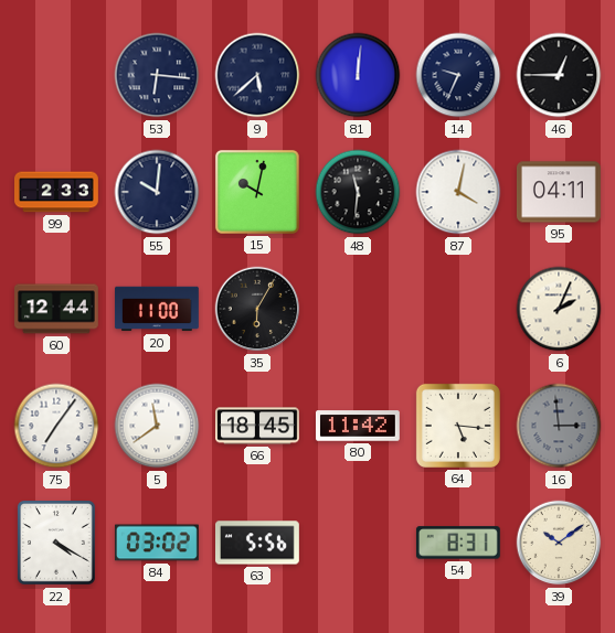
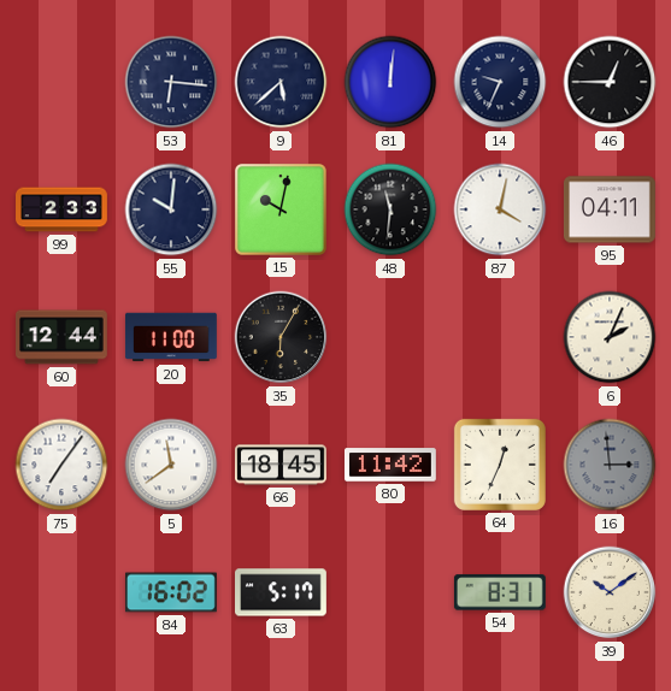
64: 5:16 -> 12:34
22: 4:20 -> none
84: 03:02 -> 16:02
63: 5:56 -> 5:17
